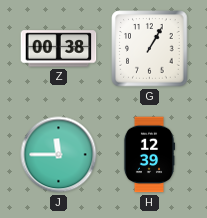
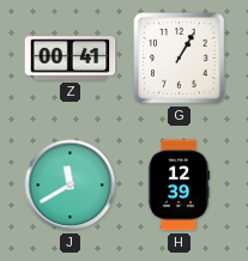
Z: 00:38 -> 00:41
J: 11:45 -> 11:40
